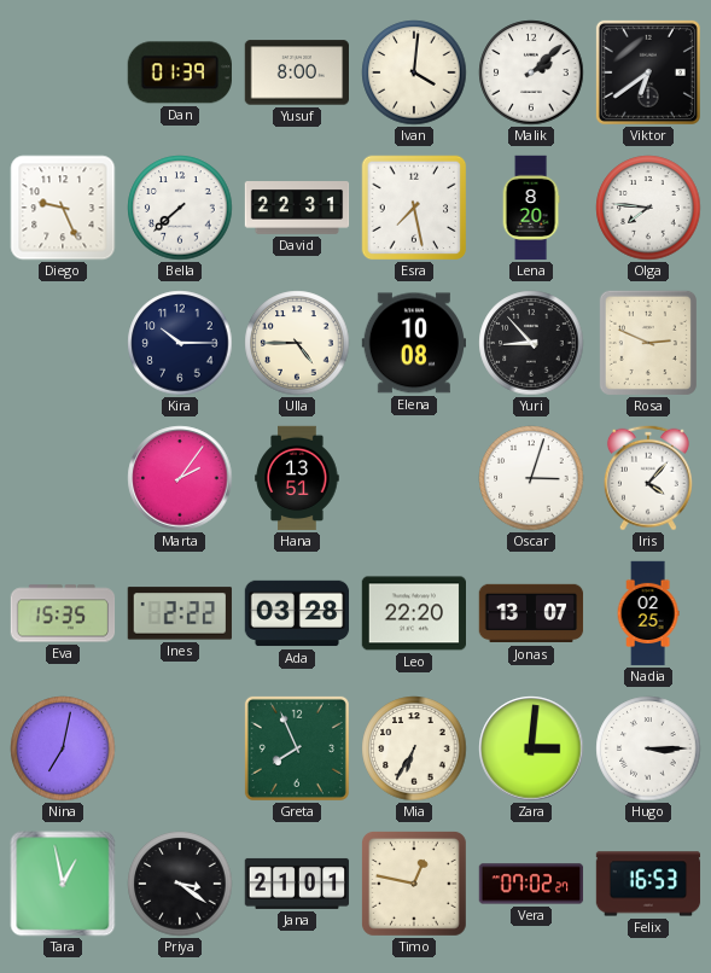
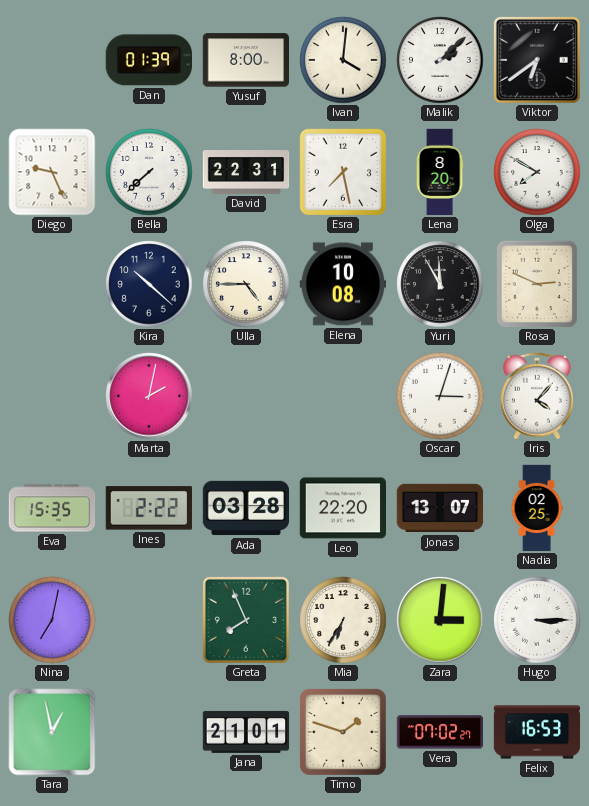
Olga: 7:46 -> 7:50
Kira: 10:15 -> 10:22
Yuri: 8:53 -> 11:55
Marta: 2:06 -> 2:02
Hana: 13:51 -> none
Priya: 3:21 -> none
Timo: 12:47 -> 1:48
